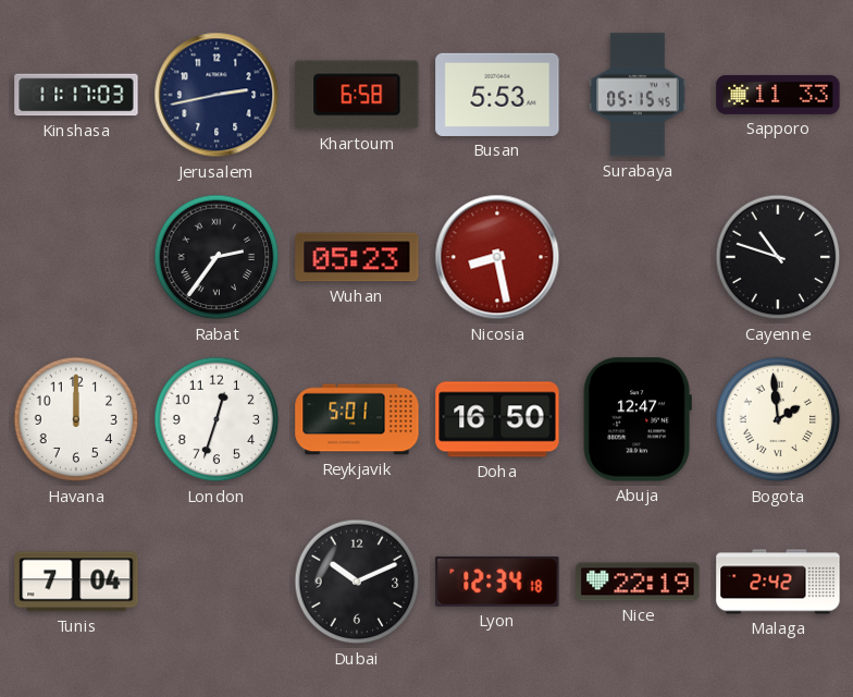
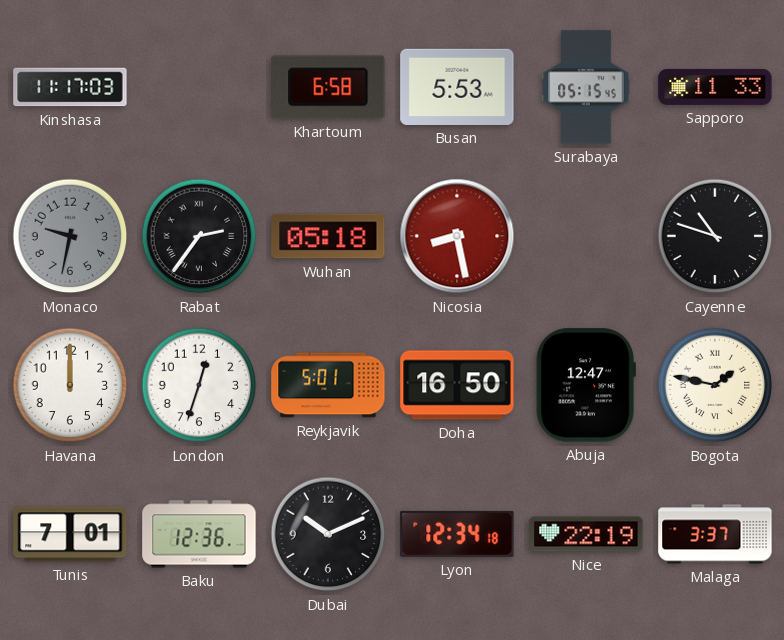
Jerusalem: 2:43 -> none
Monaco: none -> 9:32
Wuhan: 05:23 -> 05:18
Bogota: 1:59 -> 1:47
Tunis: 7:04 -> 7:01
Baku: none -> 12:36
Malaga: 2:42 -> 3:37
